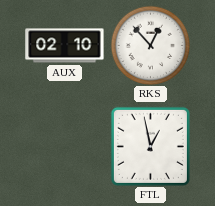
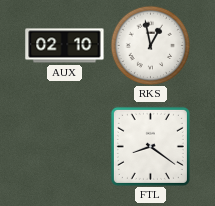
RKS: 12:53 -> 12:58
FTL: 12:58 -> 8:21
